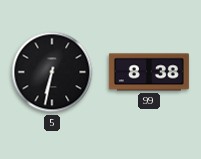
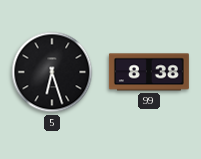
5: 6:32 -> 6:27
